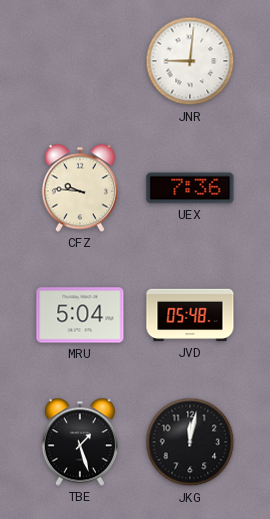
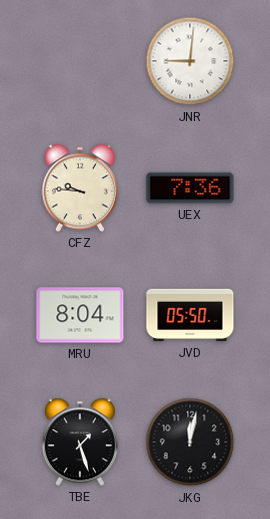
MRU: 5:04 -> 8:04
JVD: 05:48 -> 05:50
